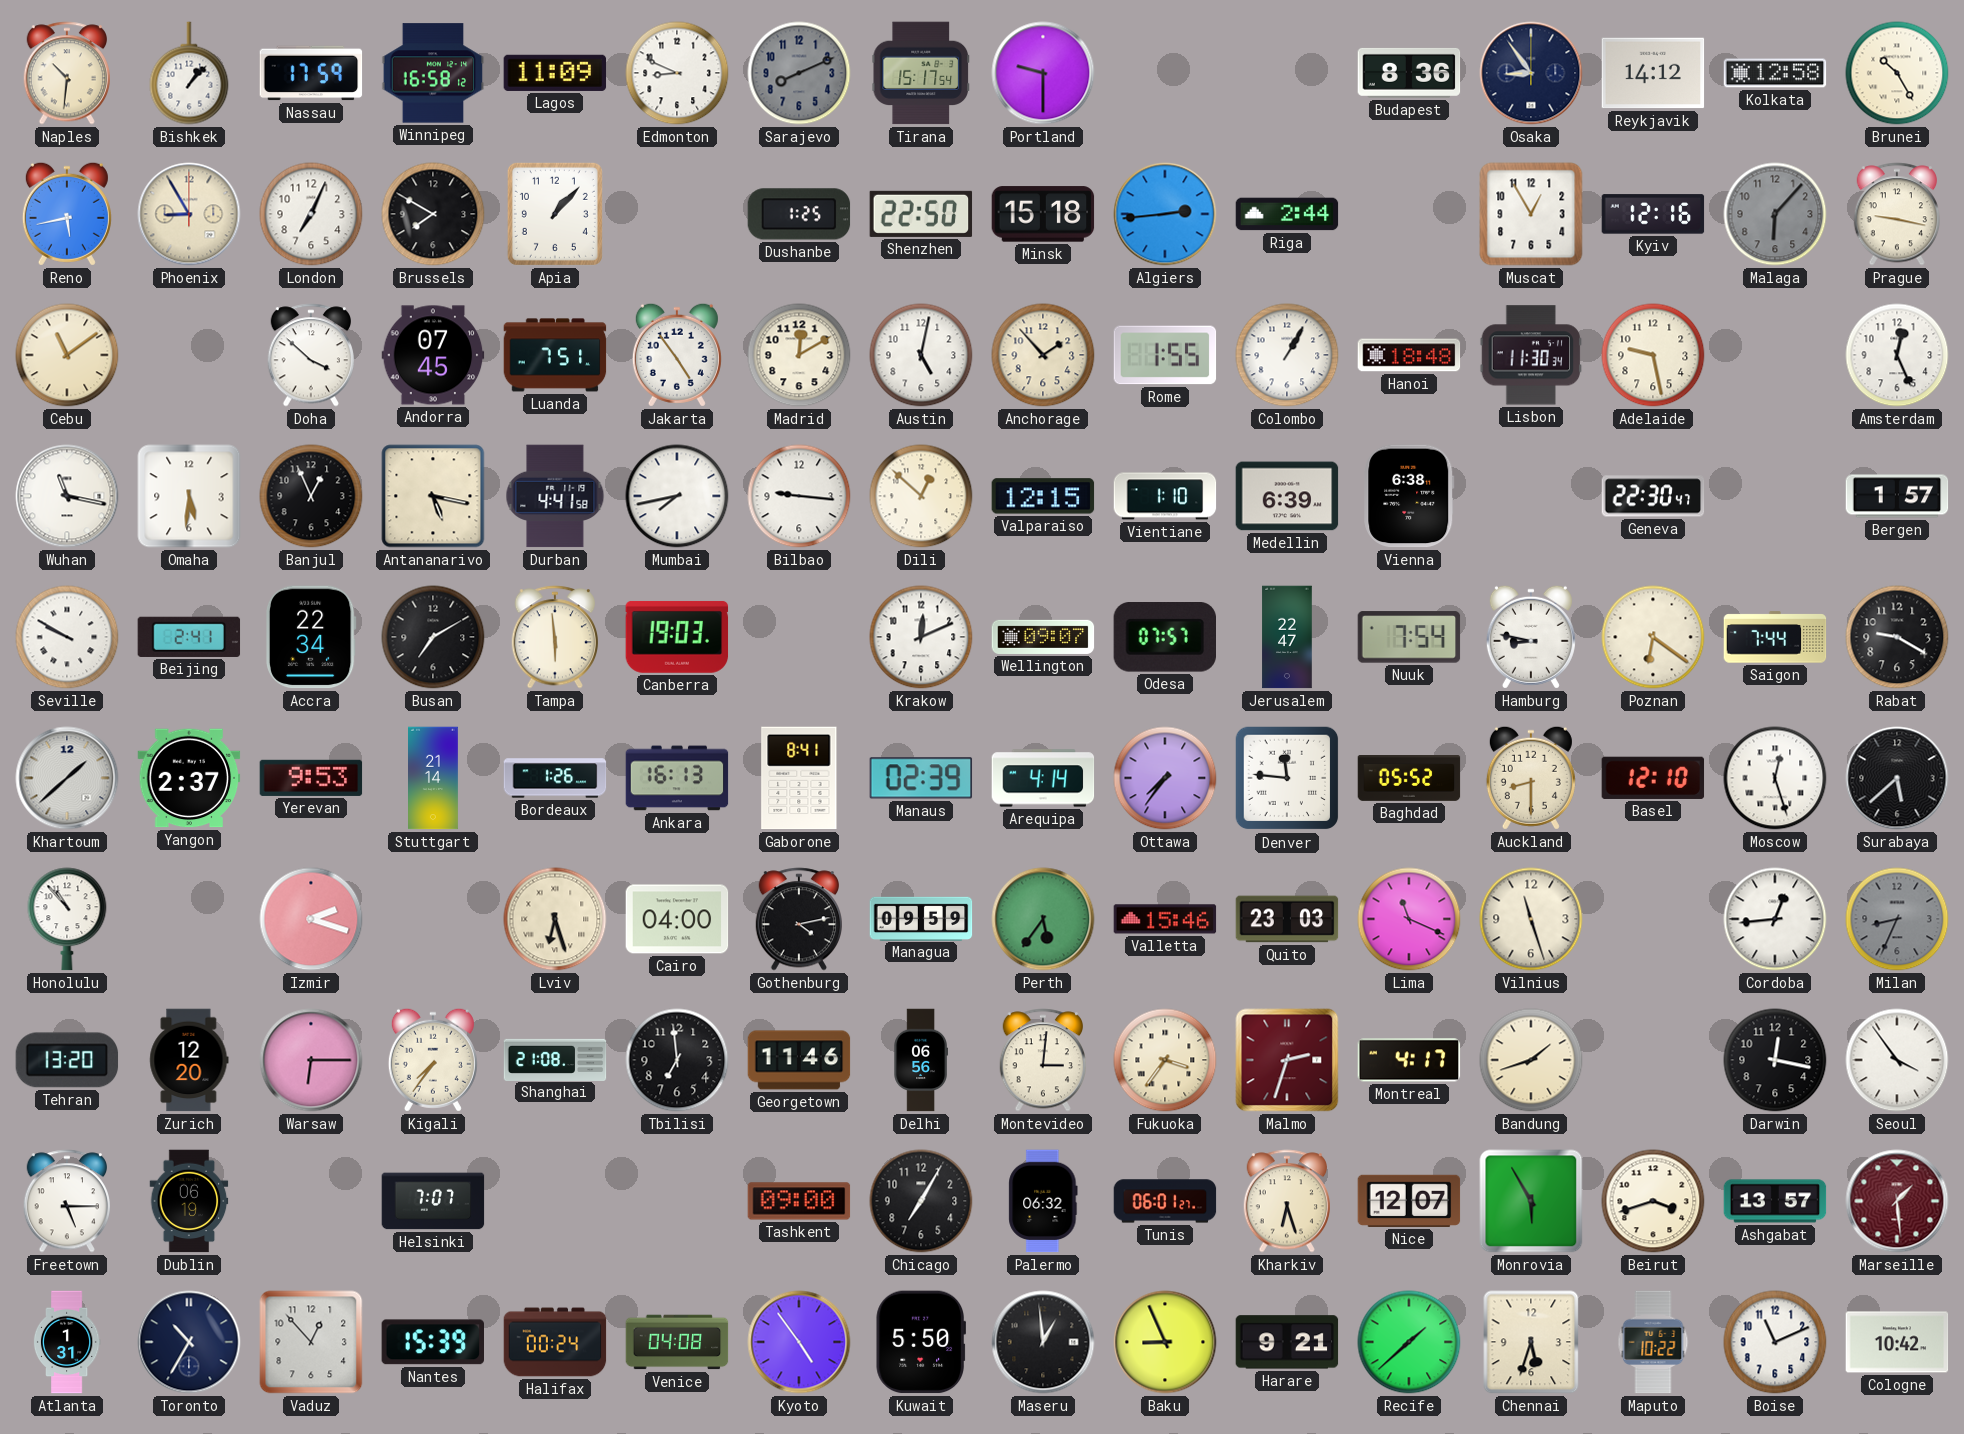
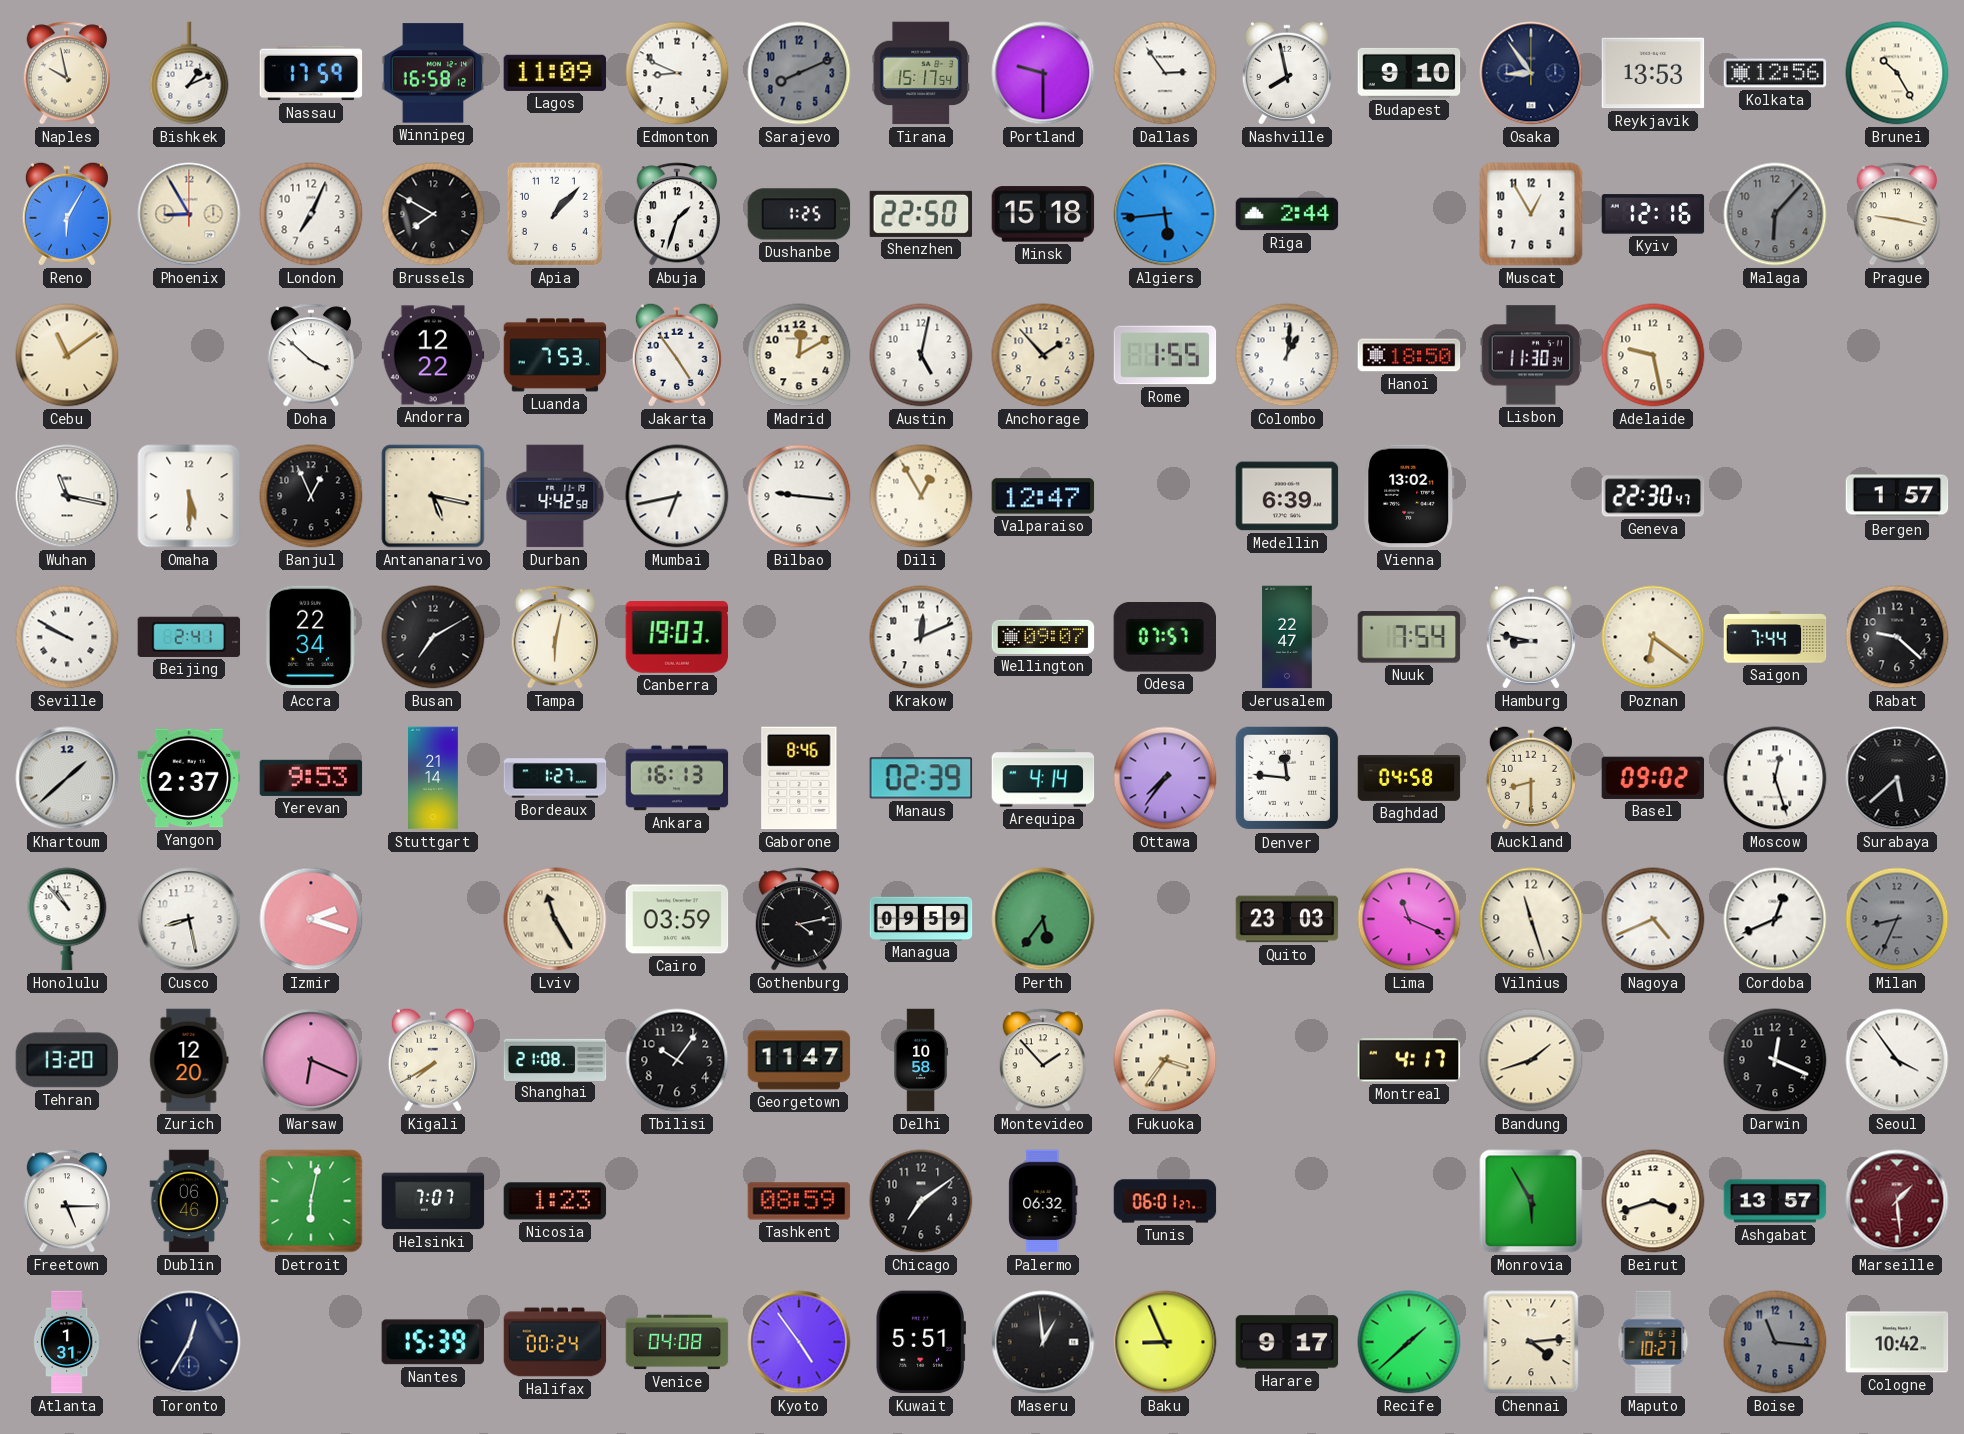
Naples: 10:31 -> 9:58
Bishkek: 1:07 -> 1:11
Dallas: none -> 2:54
Nashville: none -> 7:58
Budapest: 8:36 -> 9:10
Reykjavik: 14:12 -> 13:53
Kolkata: 12:58 -> 12:56
Reno: 5:43 -> 6:05
Abuja: none -> 1:33
Algiers: 2:44 -> 5:44
Andorra: 07:45 -> 12:22
Luanda: 7:51 -> 7:53
Colombo: 1:05 -> 1:01
Hanoi: 18:48 -> 18:50
Amsterdam: 12:26 -> none
Omaha: 5:31 -> 5:30
Durban: 4:41 -> 4:42
Mumbai: 7:43 -> 6:43
Dili: 12:52 -> 12:55
Valparaiso: 12:15 -> 12:47
Vientiane: 1:10 -> none
Vienna: 6:38 -> 13:02
Tampa: 5:59 -> 6:02
Rabat: 9:20 -> 9:22
Bordeaux: 1:26 -> 1:27
Gaborone: 8:41 -> 8:46
Baghdad: 05:52 -> 04:58
Basel: 12:10 -> 09:02
Cusco: none -> 8:28
Lviv: 6:27 -> 11:25
Cairo: 04:00 -> 03:59
Valletta: 15:46 -> none
Nagoya: none -> 4:41
Cordoba: 12:44 -> 12:41
Warsaw: 6:15 -> 6:19
Kigali: 7:36 -> 7:40
Tbilisi: 6:59 -> 10:06
Georgetown: 11:46 -> 11:47
Delhi: 06:56 -> 10:58
Montevideo: 3:01 -> 1:53
Malmo: 2:33 -> none
Darwin: 12:17 -> 12:19
Dublin: 06:19 -> 06:46
Detroit: none -> 6:02
Nicosia: none -> 1:23
Tashkent: 09:00 -> 08:59
Chicago: 7:05 -> 7:09
Kharkiv: 6:27 -> none
Nice: 12:07 -> none
Toronto: 10:35 -> 12:35
Vaduz: 12:53 -> none
Kuwait: 5:50 -> 5:51
Harare: 9:21 -> 9:17
Chennai: 5:33 -> 4:14
Maputo: 10:22 -> 10:27
Boise: 11:11 -> 11:16
Boise dial: white -> grey
